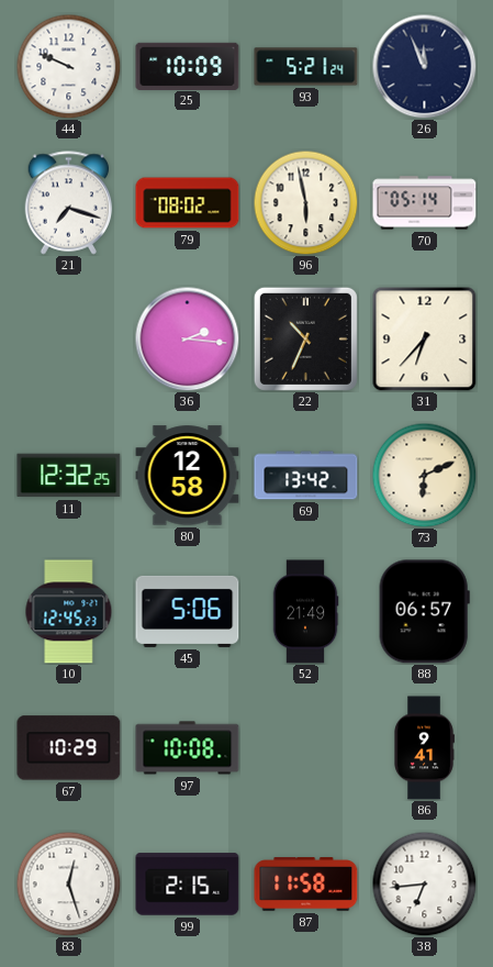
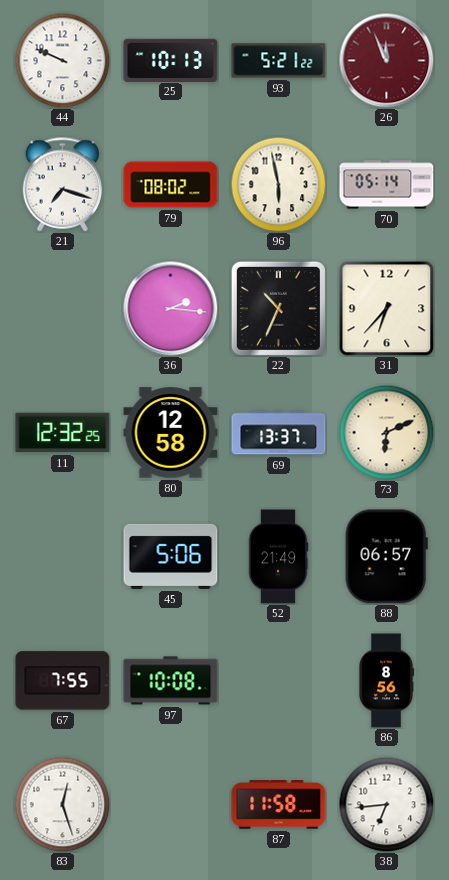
25: 10:09 -> 10:13
93: 5:21:24 -> 5:21:22
26 dial: navy -> burgundy
69: 13:42 -> 13:37
10: 12:45 -> none
67: 10:29 -> 7:55
86: 9:41 -> 8:56
99: 2:15 -> none
